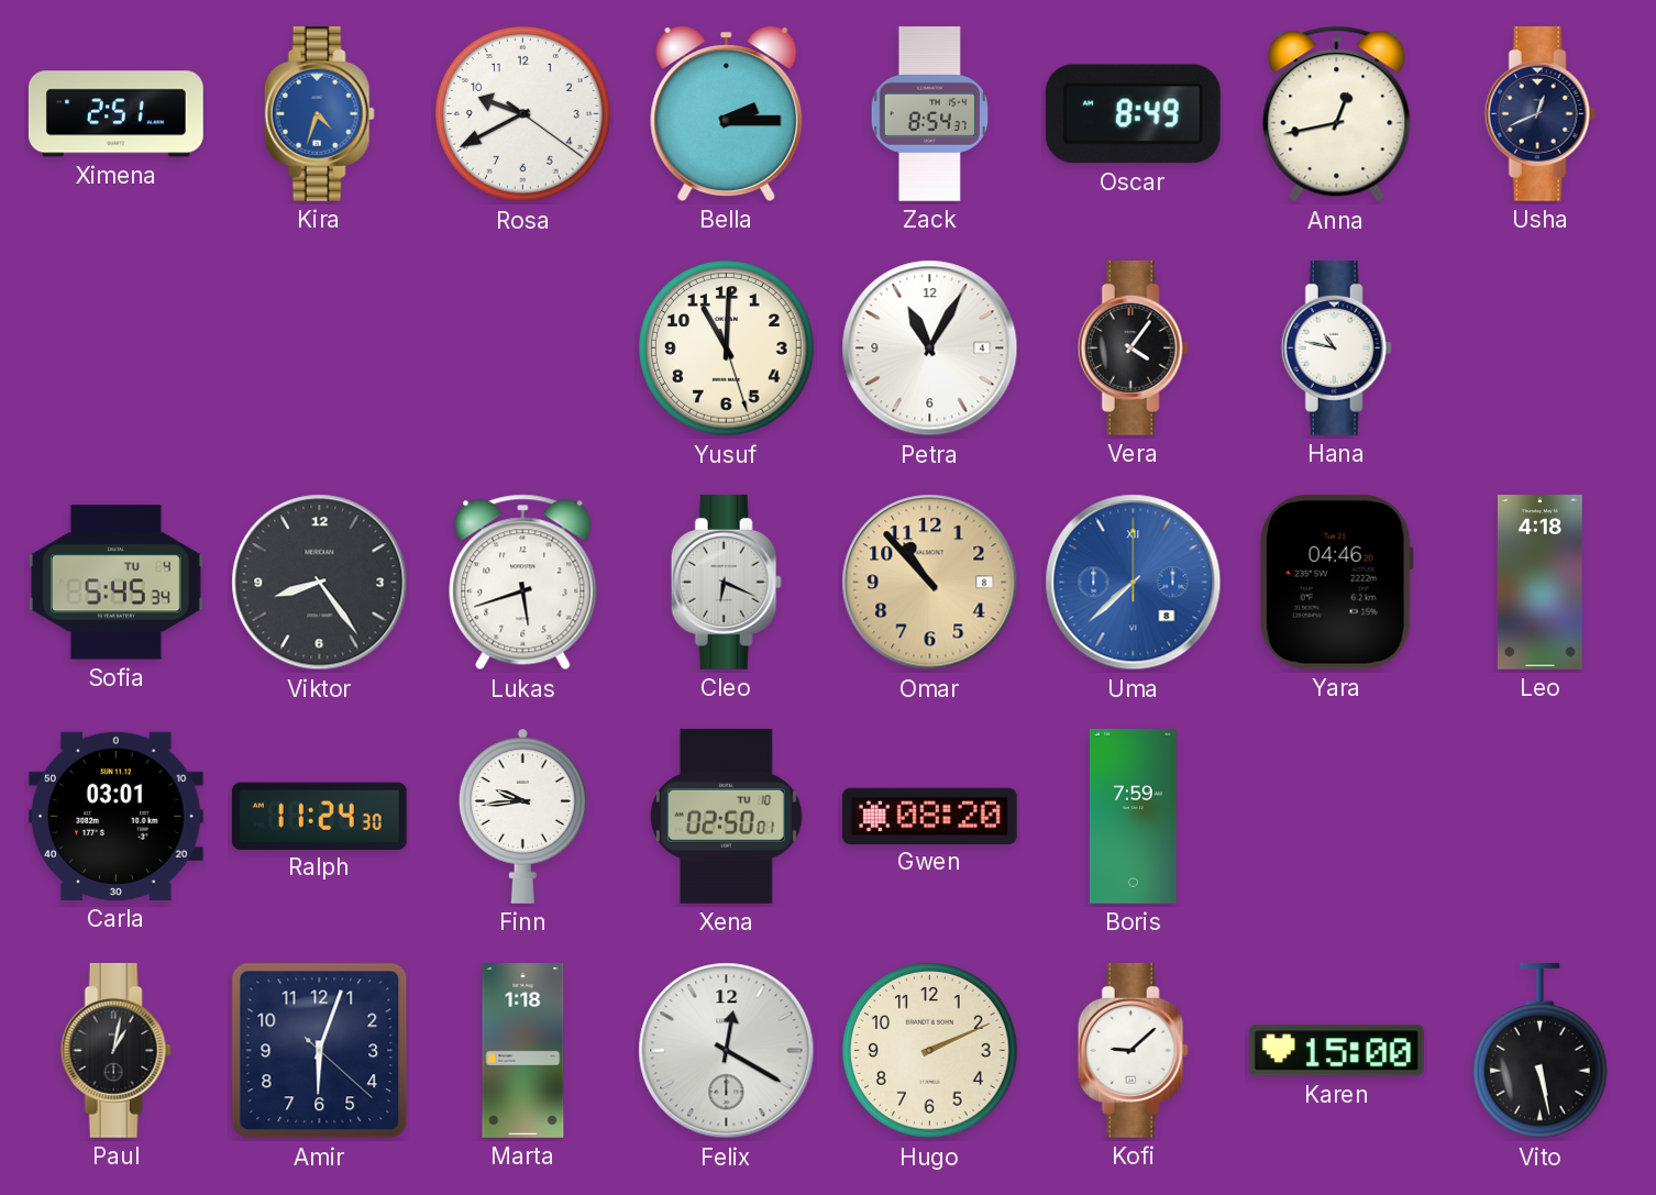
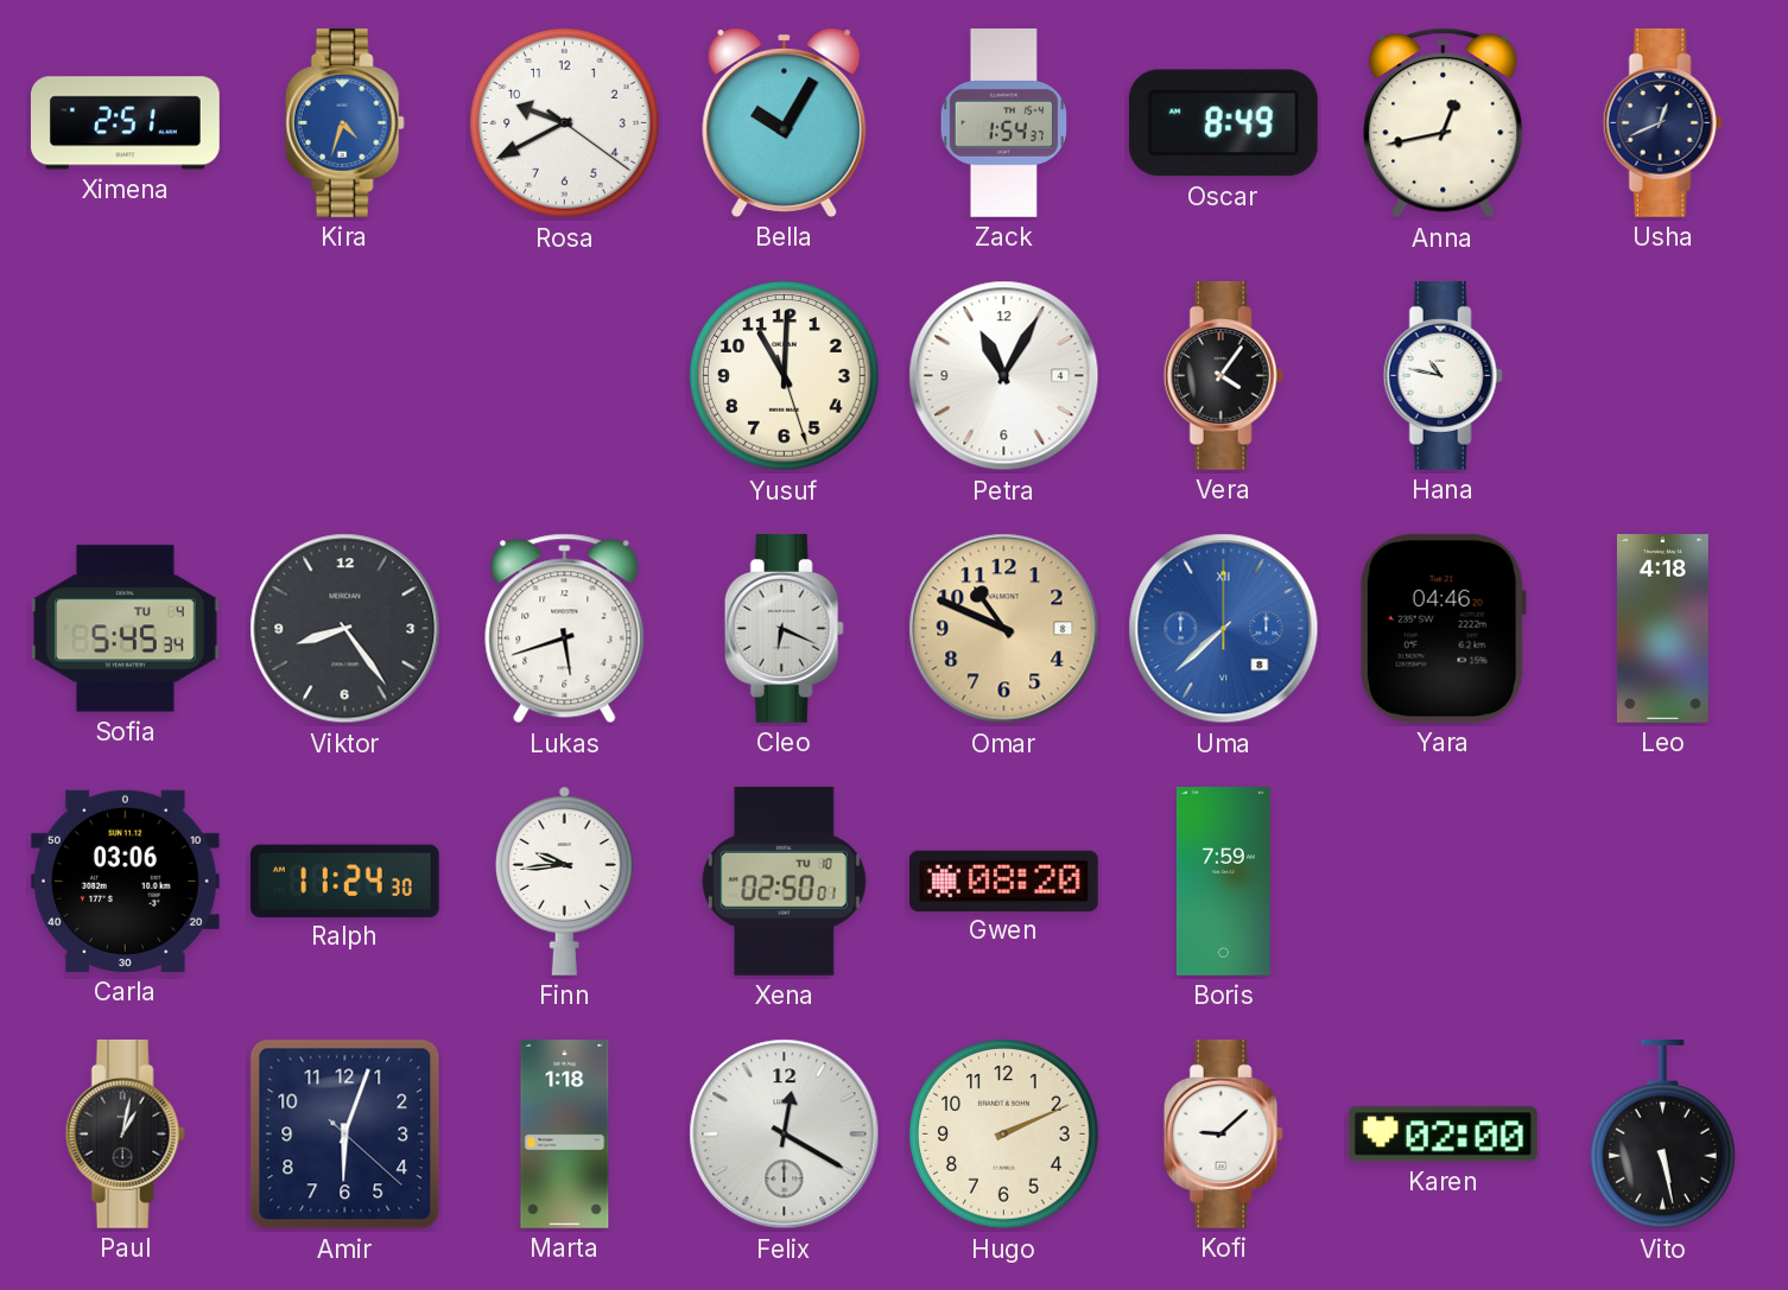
Bella: 2:15 -> 10:05
Zack: 8:54 -> 1:54
Omar: 10:53 -> 10:49
Carla: 03:01 -> 03:06
Karen: 15:00 -> 02:00
